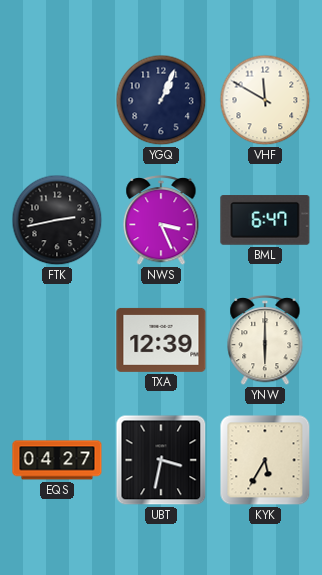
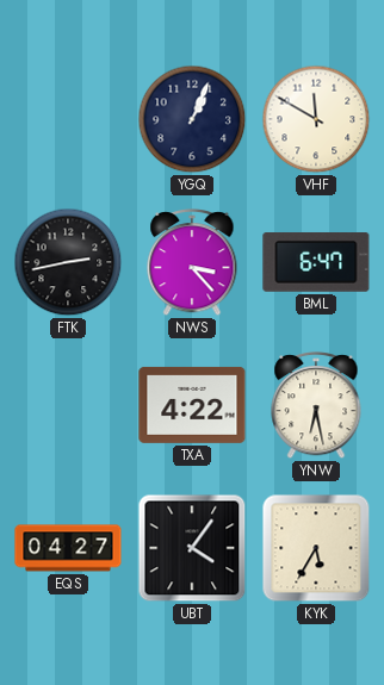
NWS: 3:26 -> 3:23
TXA: 12:39 -> 4:22
YNW: 6:00 -> 6:28
UBT: 3:32 -> 4:06
